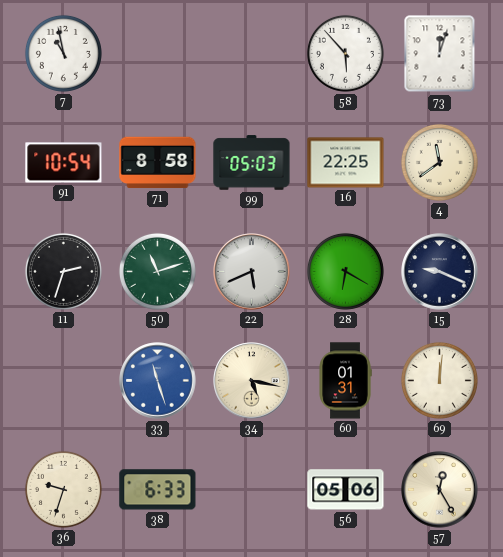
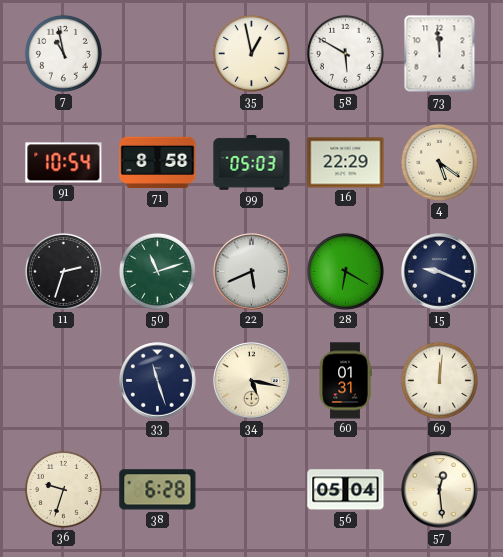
35: none -> 12:58
58: 5:53 -> 5:50
73: 12:03 -> 11:59
16: 22:25 -> 22:29
4: 11:39 -> 5:21
33 dial: blue -> navy
38: 6:33 -> 6:28
56: 05:06 -> 05:04
57: 12:25 -> 12:29
